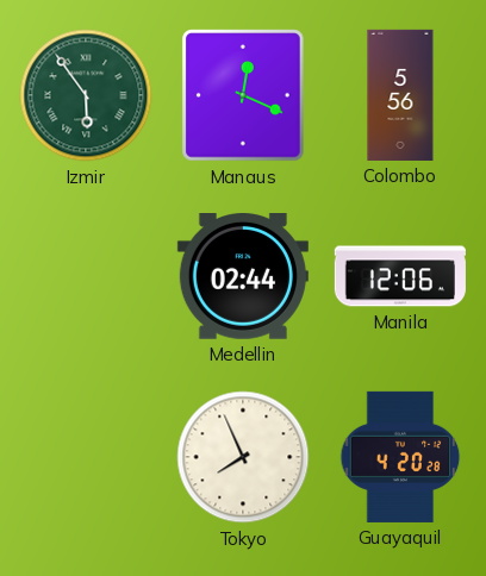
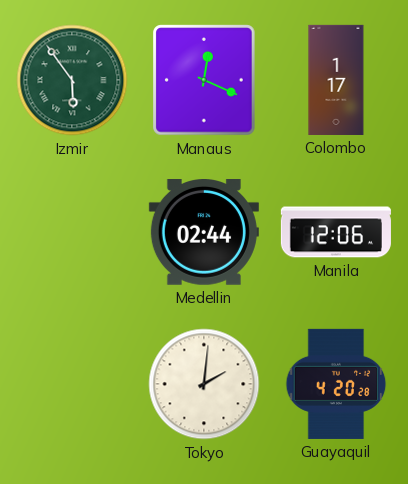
Colombo: 5:56 -> 1:17
Tokyo: 7:56 -> 2:01
